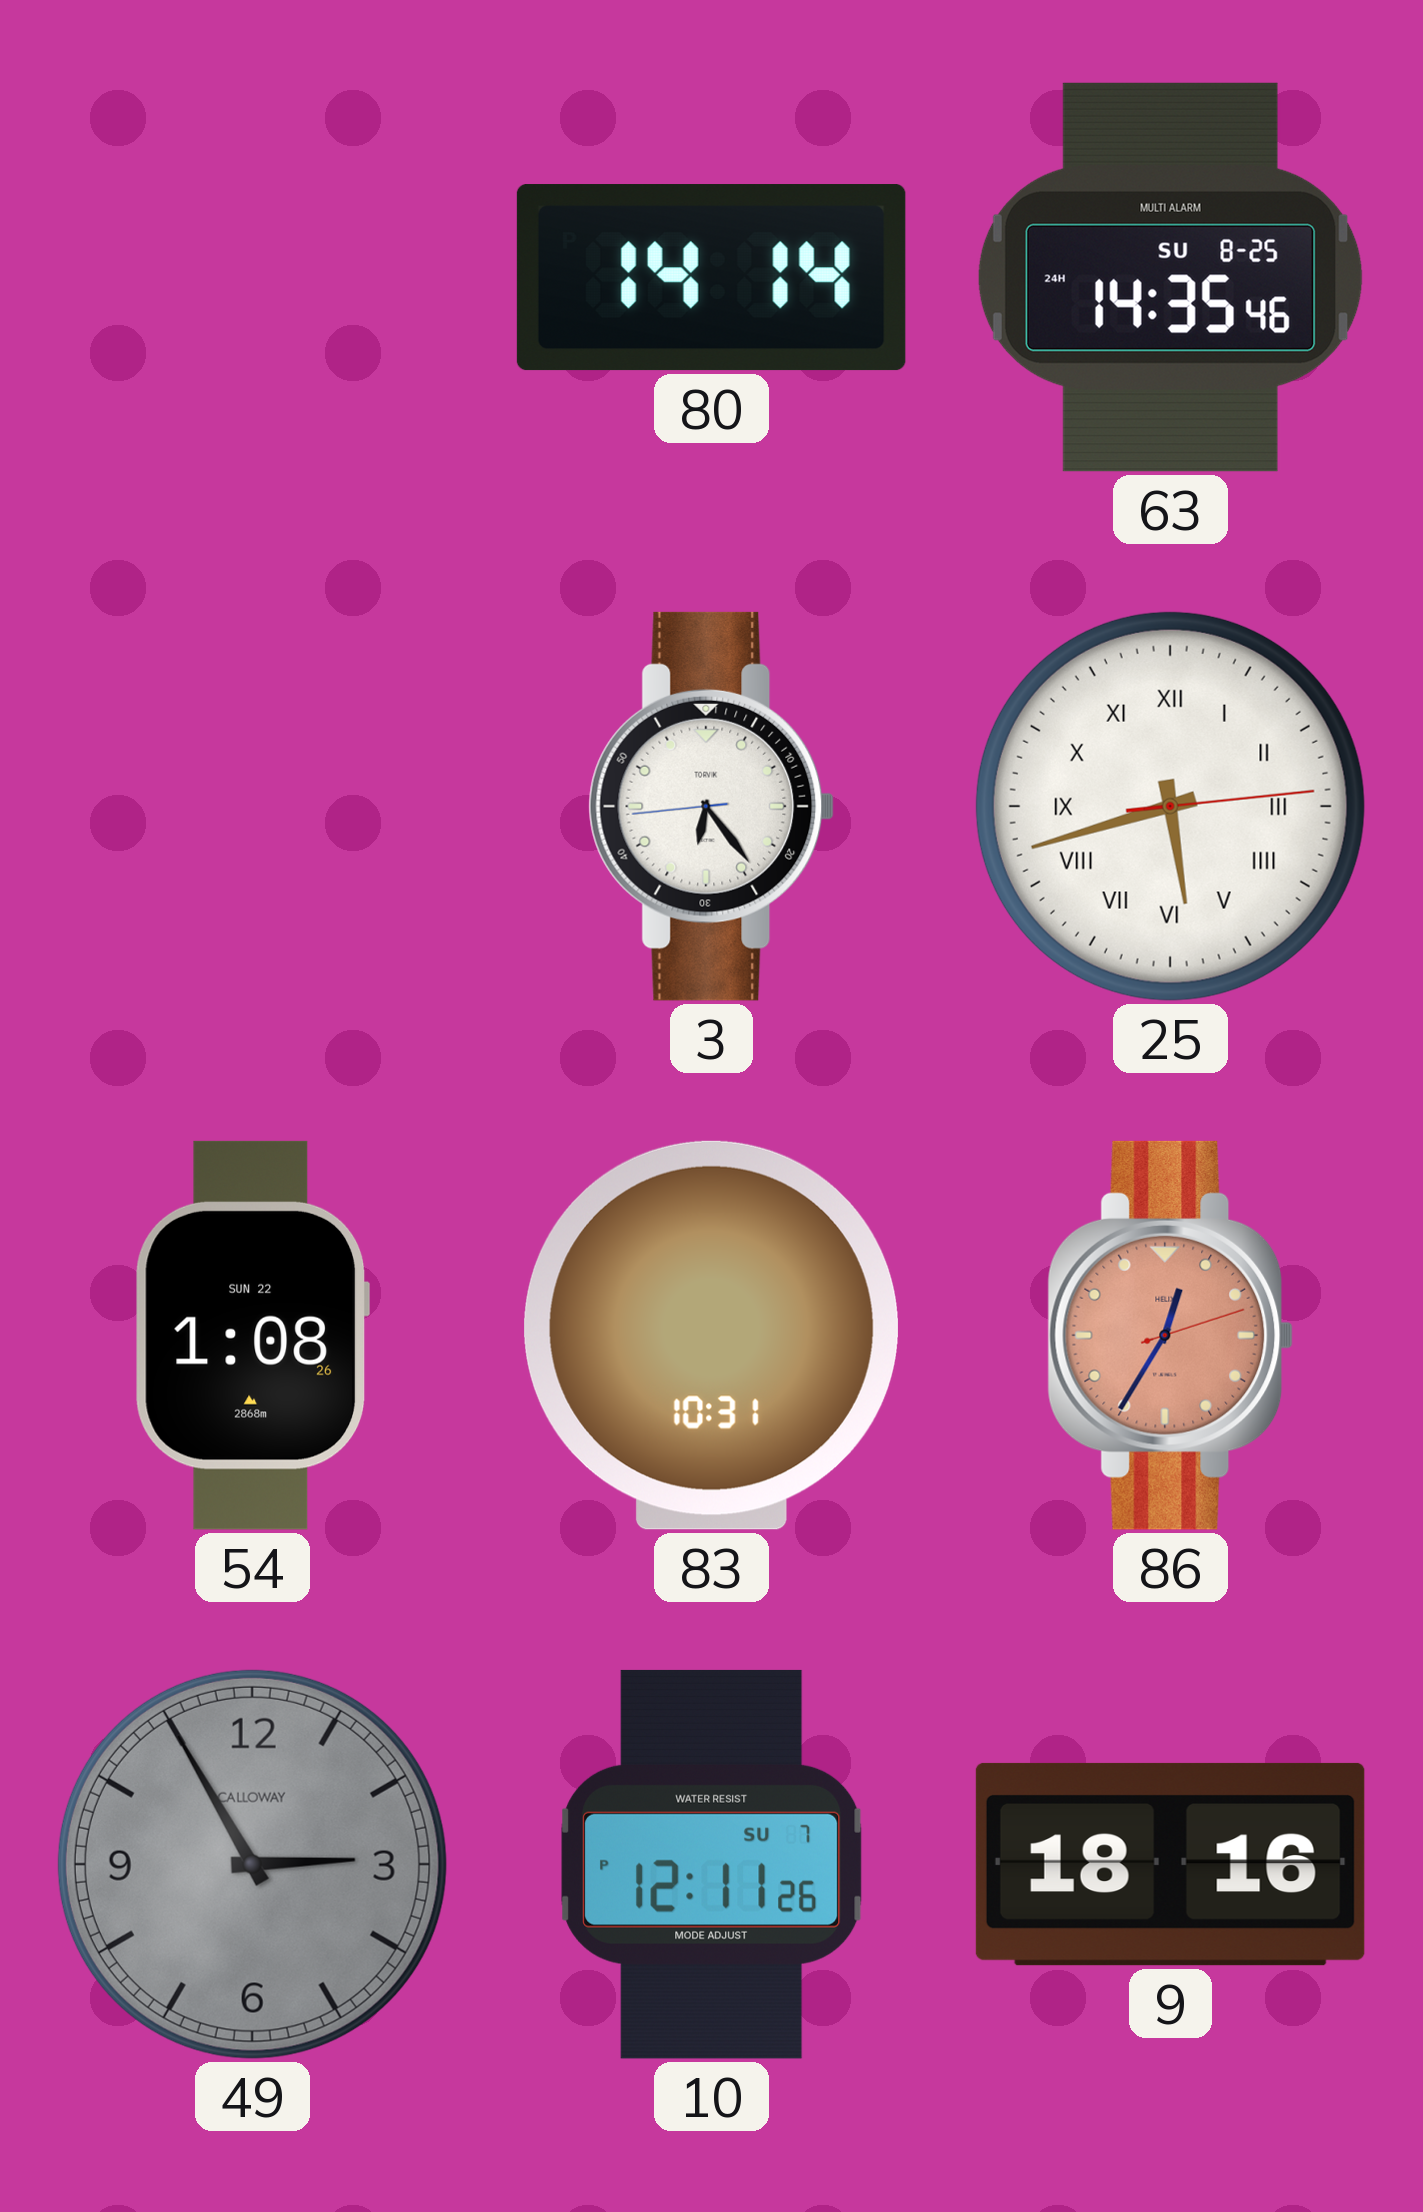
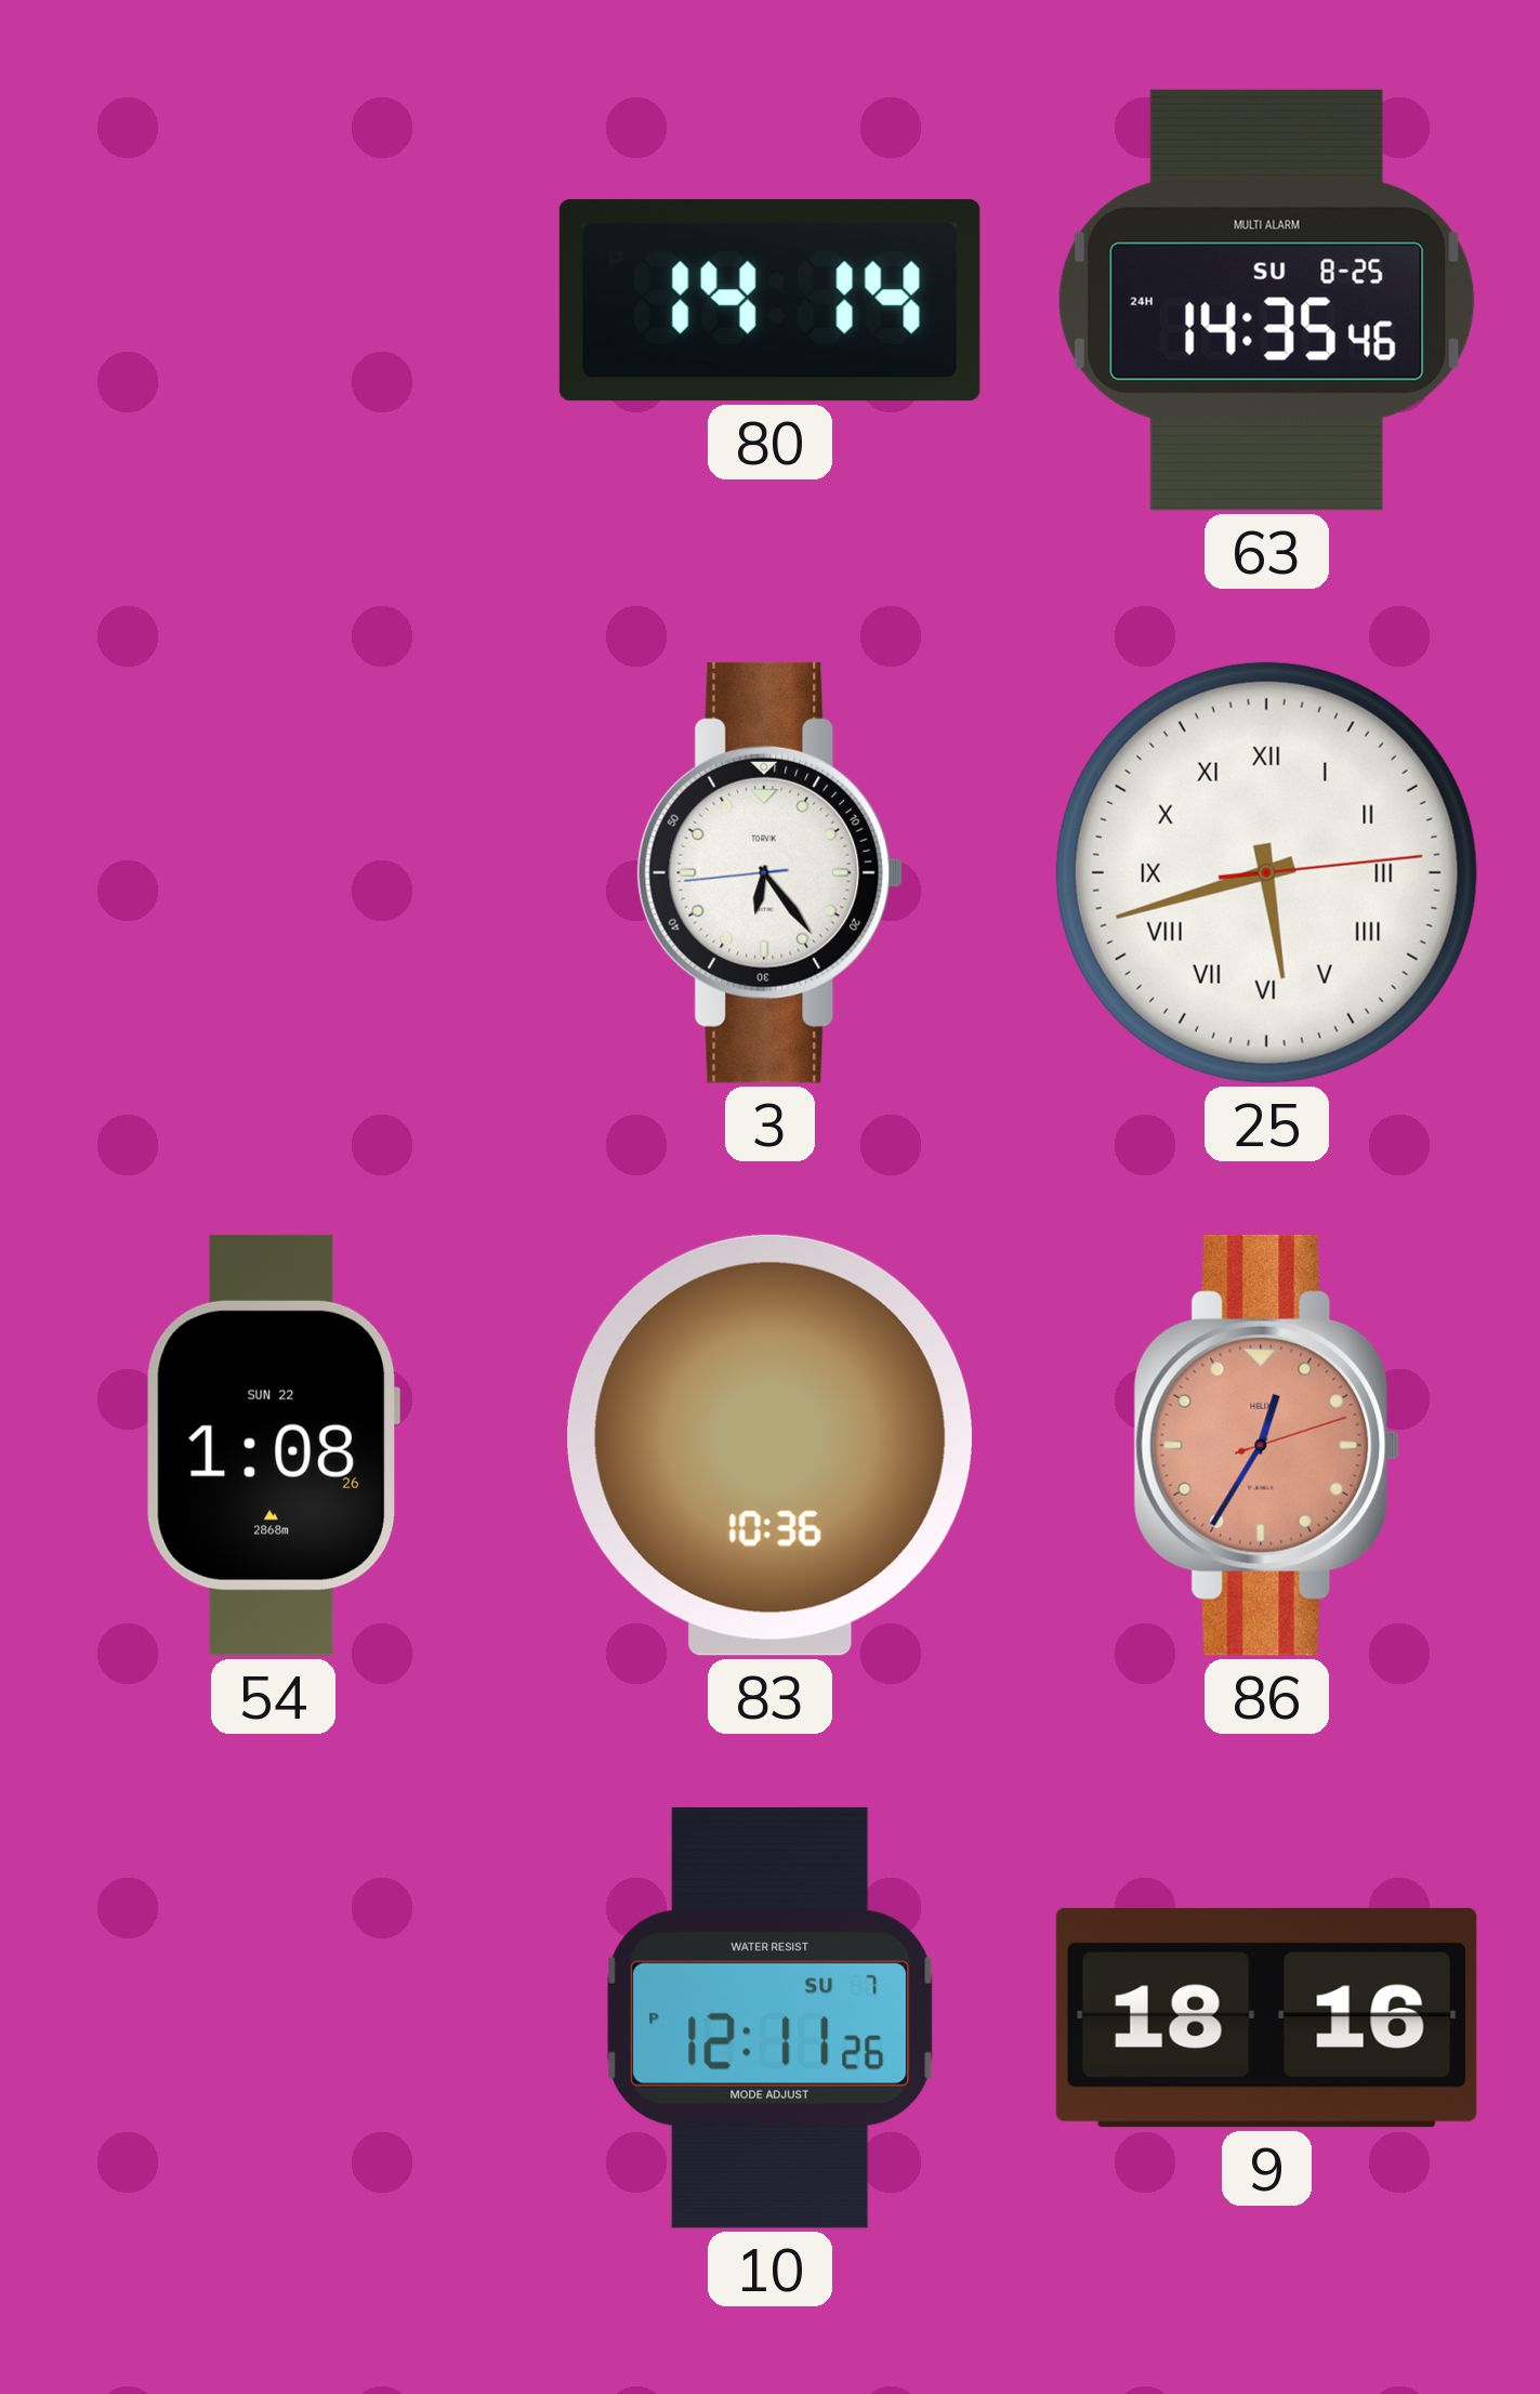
83: 10:31 -> 10:36
49: 2:55 -> none
